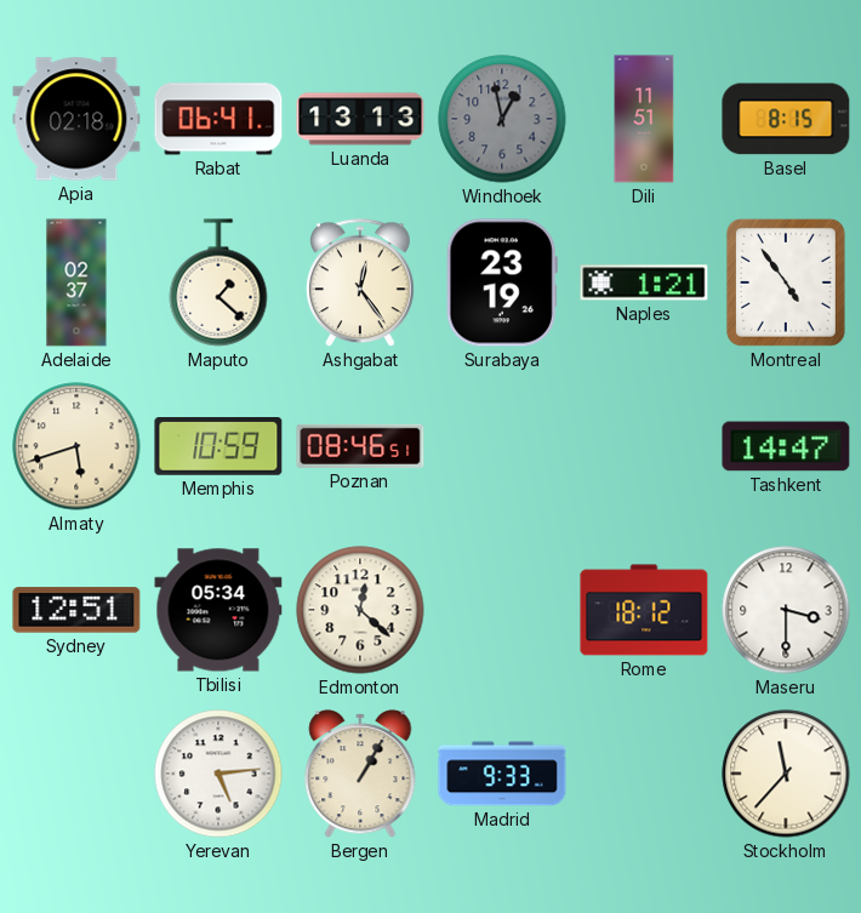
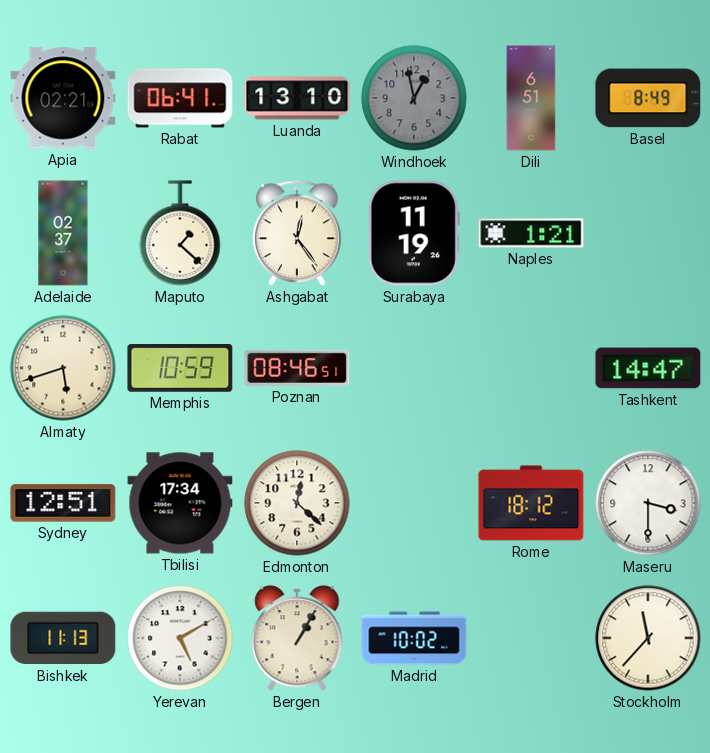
Apia: 02:18 -> 02:21
Luanda: 13:13 -> 13:10
Dili: 11:51 -> 6:51
Basel: 8:15 -> 8:49
Surabaya: 23:19 -> 11:19
Montreal: 4:54 -> none
Tbilisi: 05:34 -> 17:34
Bishkek: none -> 11:13
Yerevan: 5:14 -> 5:10
Madrid: 9:33 -> 10:02
